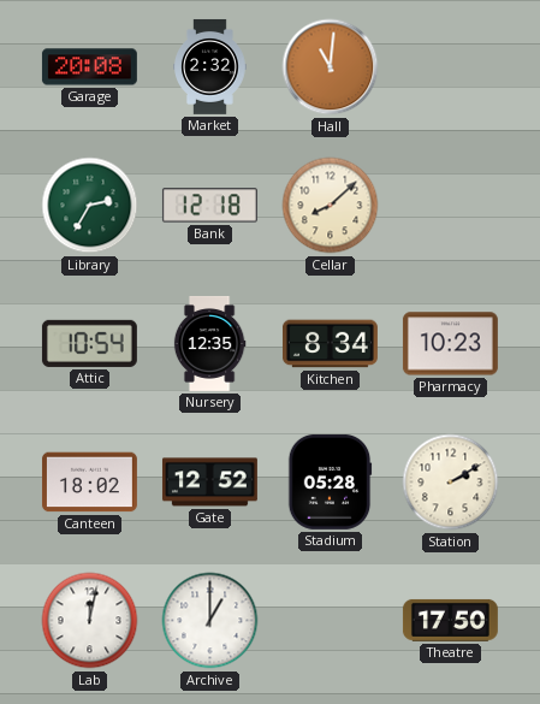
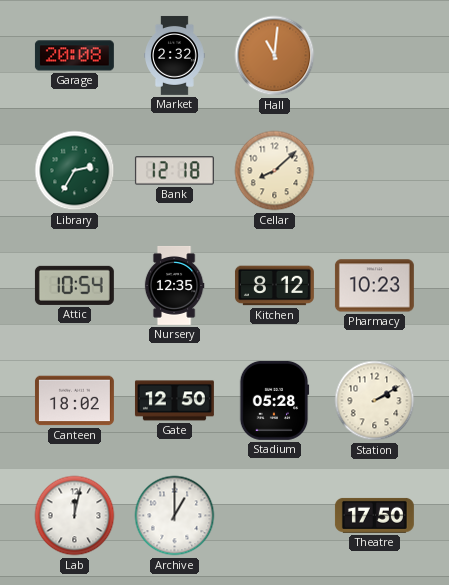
Kitchen: 8:34 -> 8:12
Gate: 12:52 -> 12:50
